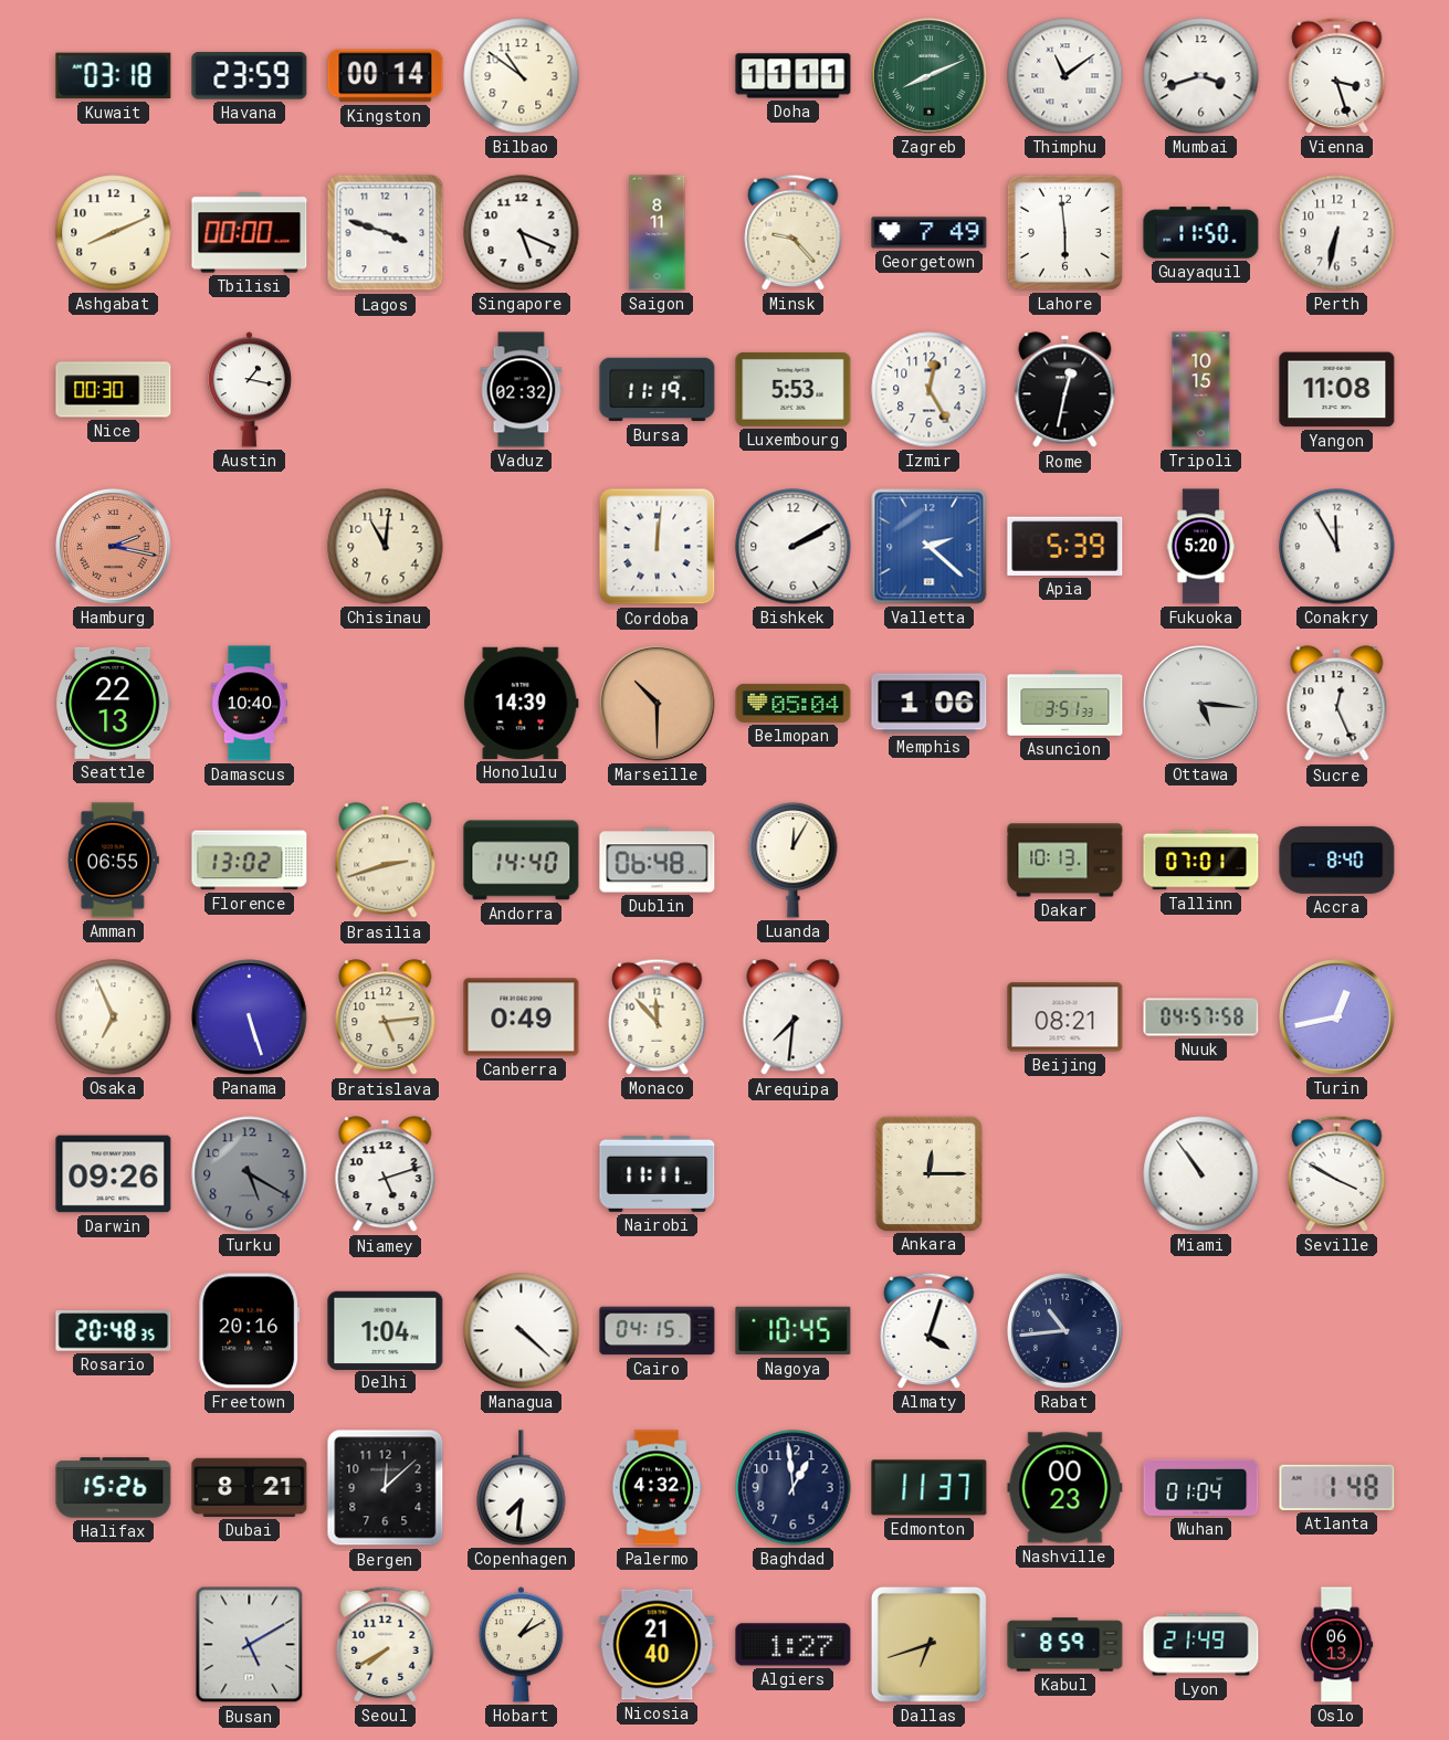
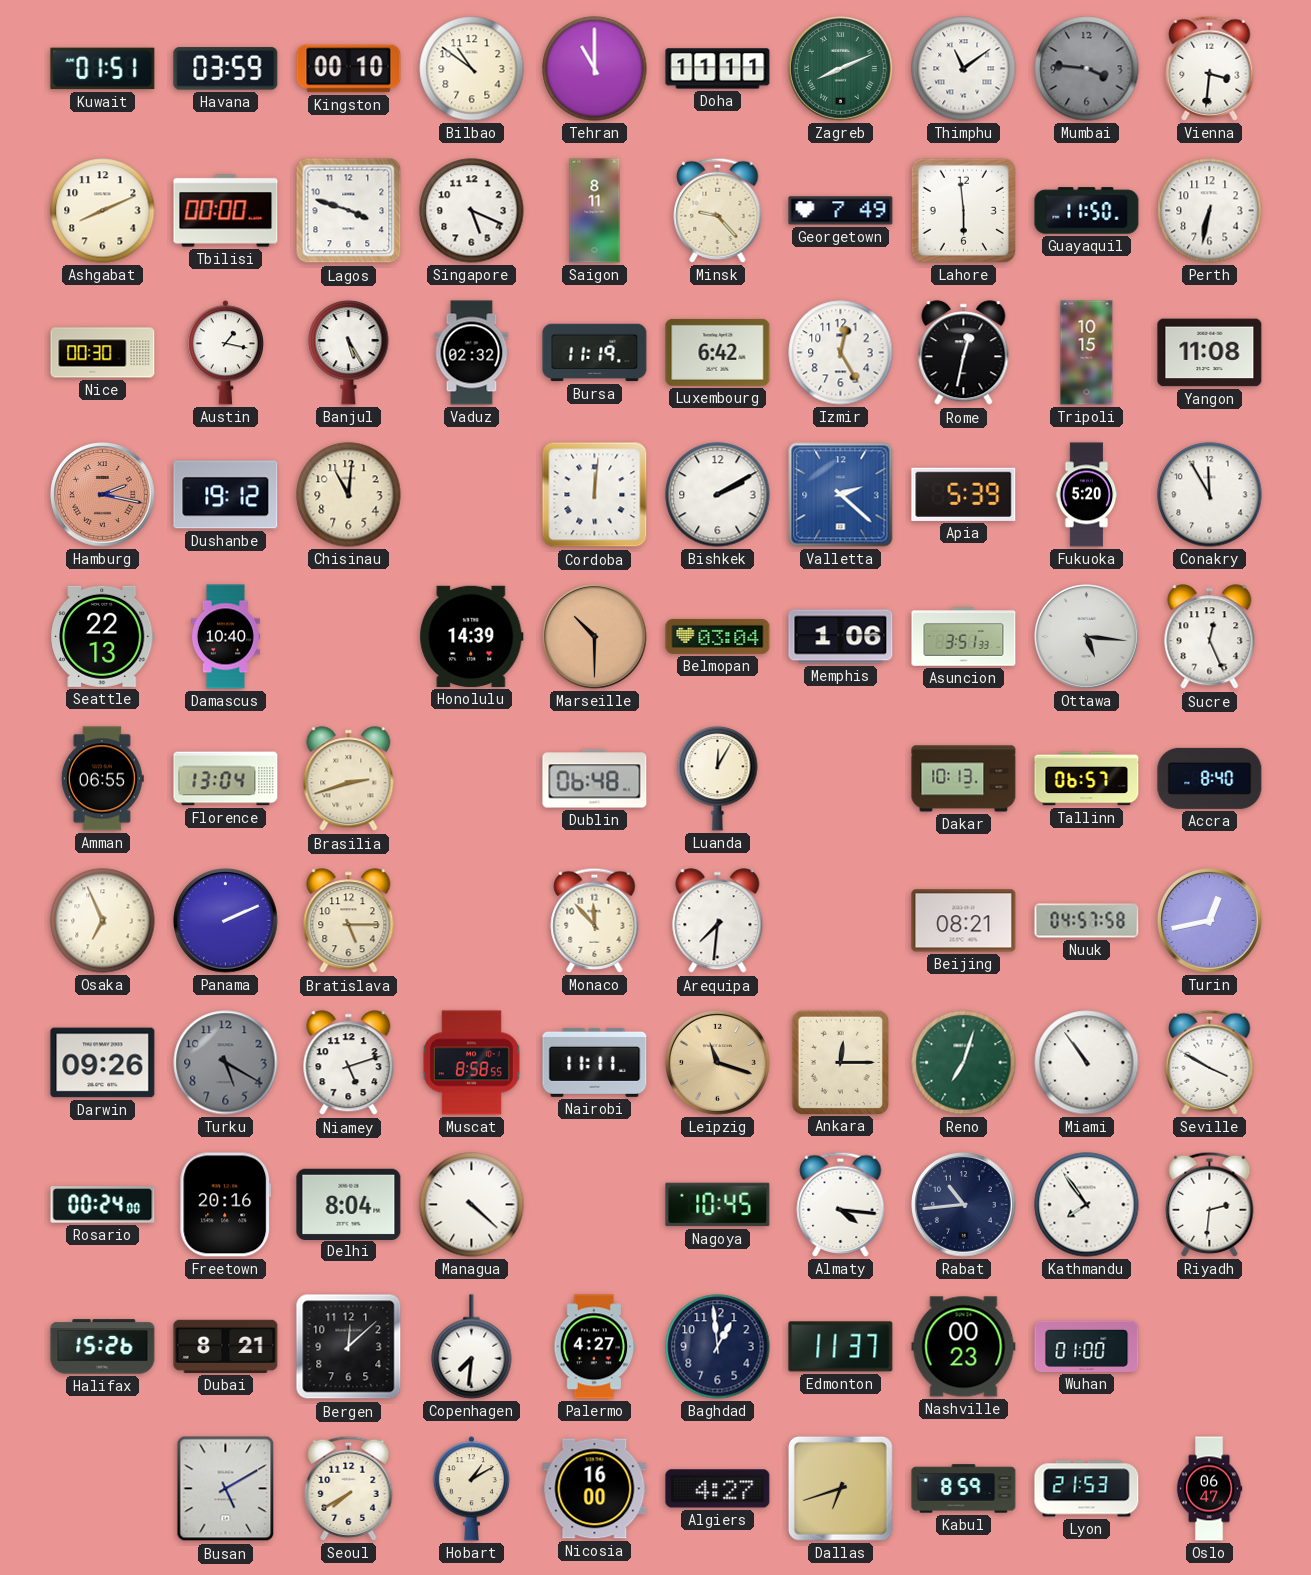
Kuwait: 03:18 -> 01:51
Havana: 23:59 -> 03:59
Kingston: 00:14 -> 00:10
Tehran: none -> 11:00
Mumbai: 3:42 -> 3:46
Mumbai dial: white -> grey
Vienna: 3:27 -> 3:31
Banjul: none -> 5:25
Luxembourg: 5:53 -> 6:42
Dushanbe: none -> 19:12
Belmopan: 05:04 -> 03:04
Florence: 13:02 -> 13:04
Andorra: 14:40 -> none
Tallinn: 07:01 -> 06:57
Panama: 5:27 -> 2:11
Bratislava: 5:14 -> 5:15
Canberra: 0:49 -> none
Muscat: none -> 8:58
Leipzig: none -> 11:18
Reno: none -> 7:03
Rosario: 20:48 -> 00:24
Delhi: 1:04 -> 8:04
Cairo: 04:15 -> none
Almaty: 4:03 -> 4:16
Kathmandu: none -> 7:54
Riyadh: none -> 2:31
Palermo: 4:32 -> 4:27
Wuhan: 01:04 -> 01:00
Atlanta: 1:48 -> none
Nicosia: 21:40 -> 16:00
Algiers: 1:27 -> 4:27
Lyon: 21:49 -> 21:53
Oslo: 06:13 -> 06:47
